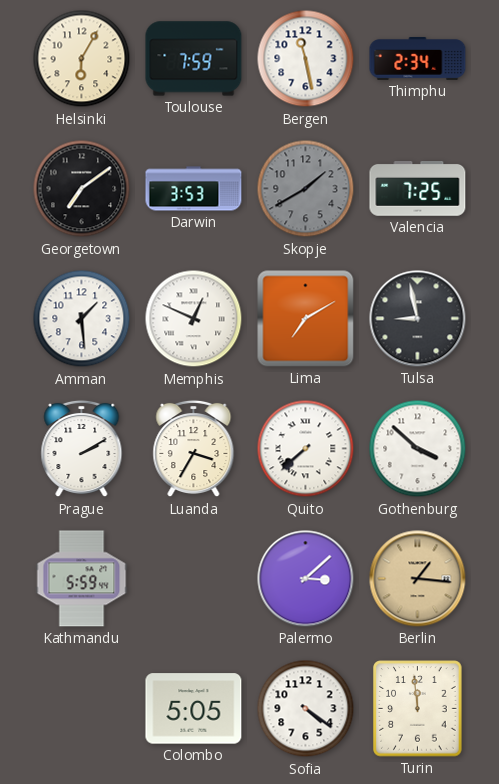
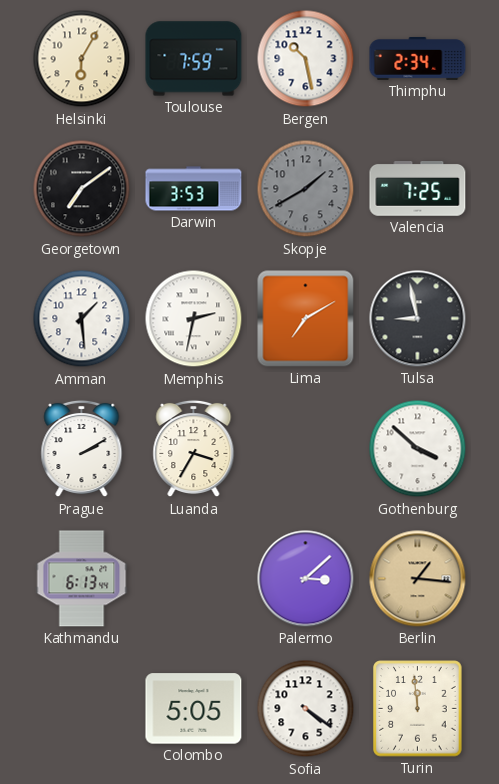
Bergen: 11:28 -> 10:28
Memphis: 12:49 -> 2:32
Quito: 7:38 -> none
Kathmandu: 5:59 -> 6:13
